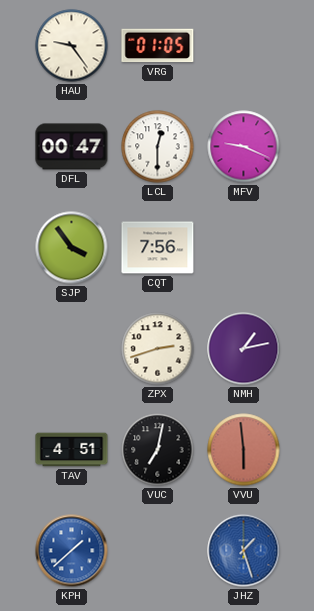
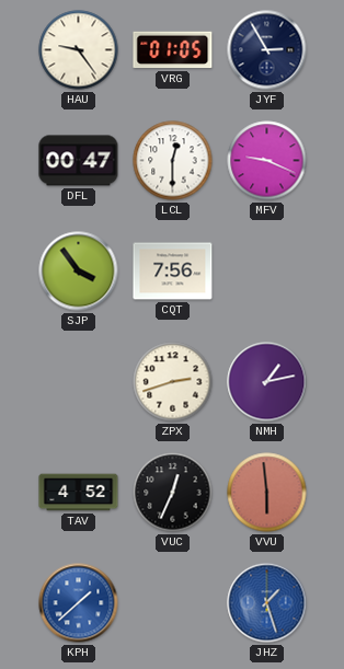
JYF: none -> 2:55
TAV: 4:51 -> 4:52
VUC: 7:02 -> 12:34
